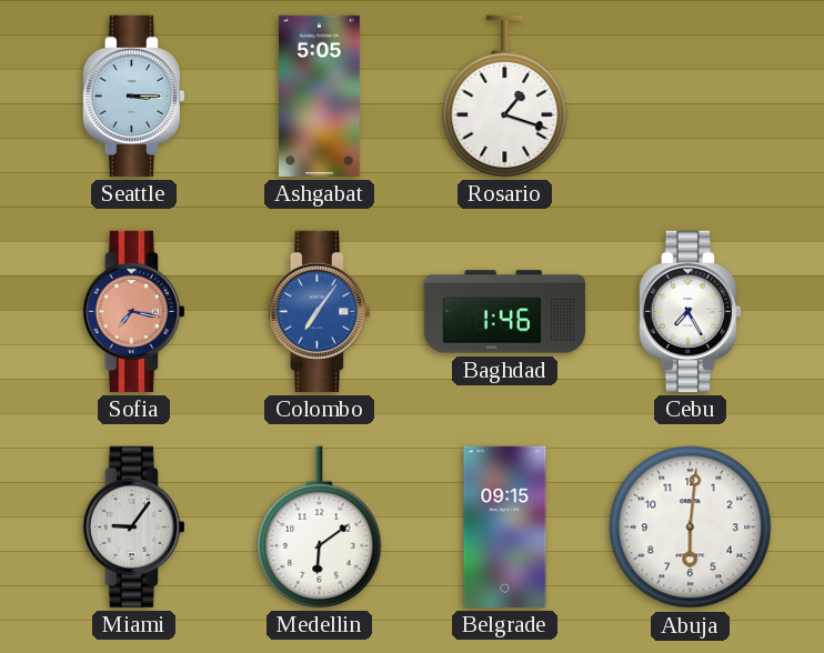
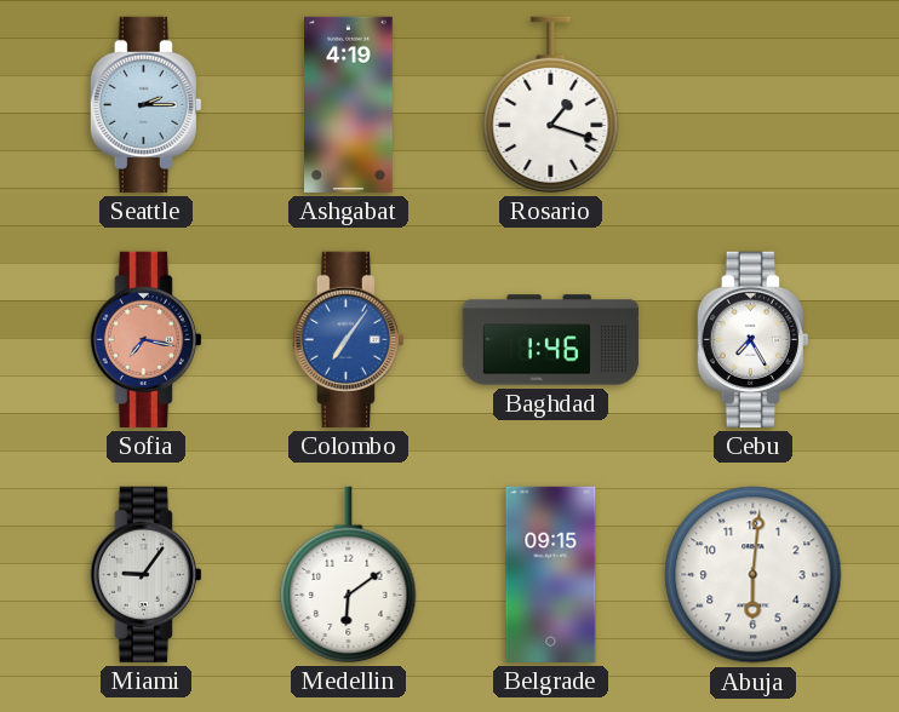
Seattle: 3:15 -> 2:15
Ashgabat: 5:05 -> 4:19
